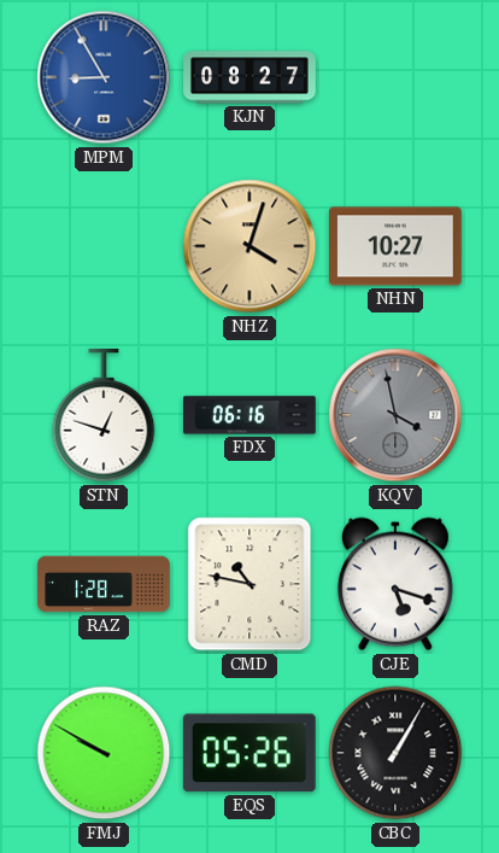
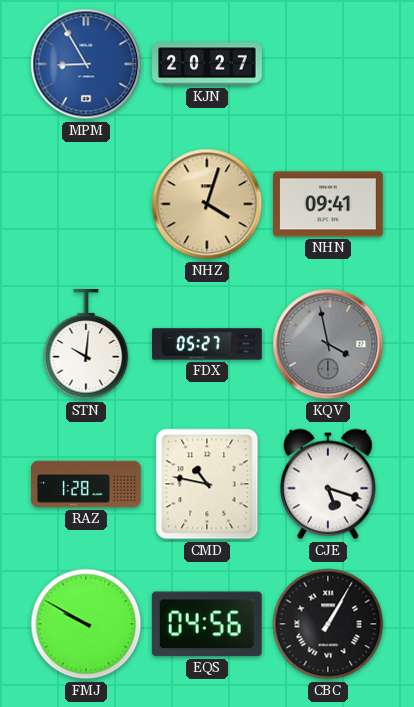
KJN: 08:27 -> 20:27
NHN: 10:27 -> 09:41
STN: 12:48 -> 10:01
FDX: 06:16 -> 05:27
EQS: 05:26 -> 04:56
